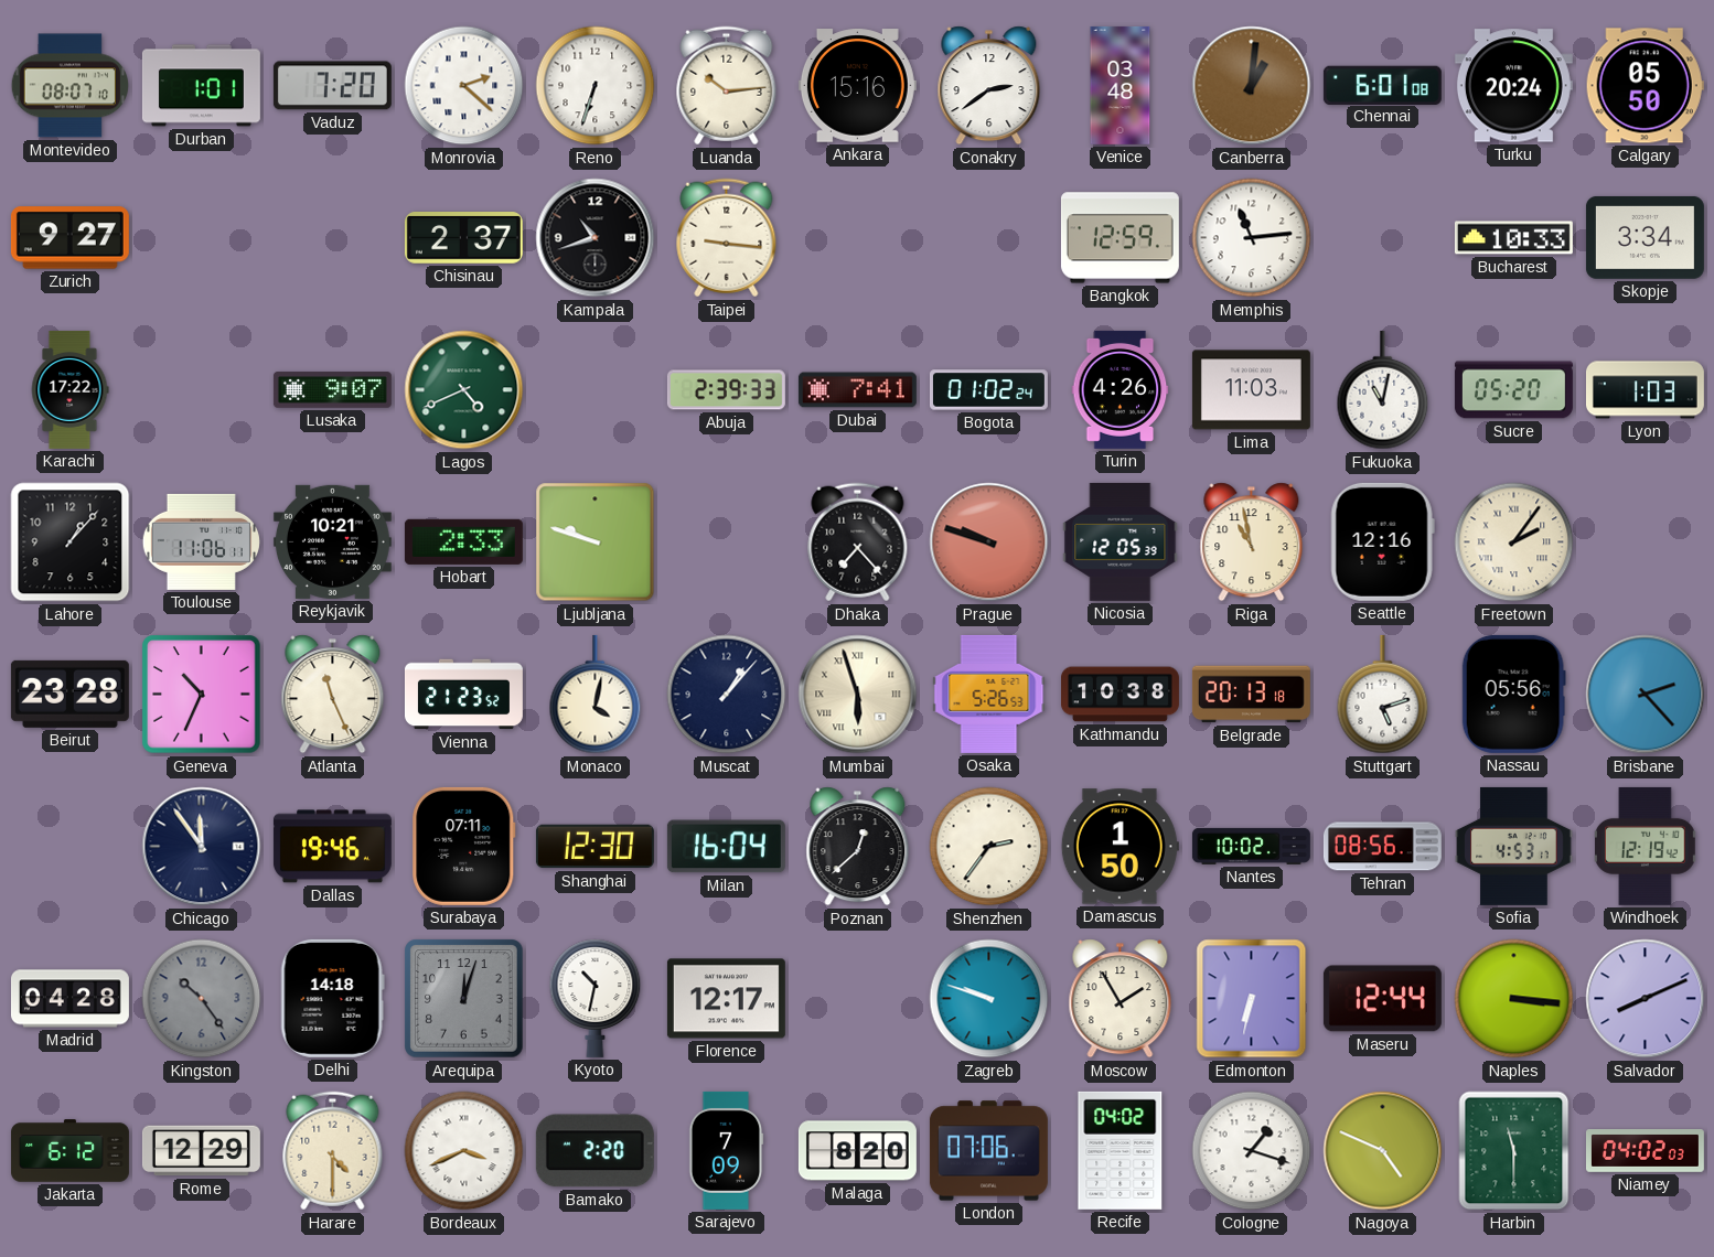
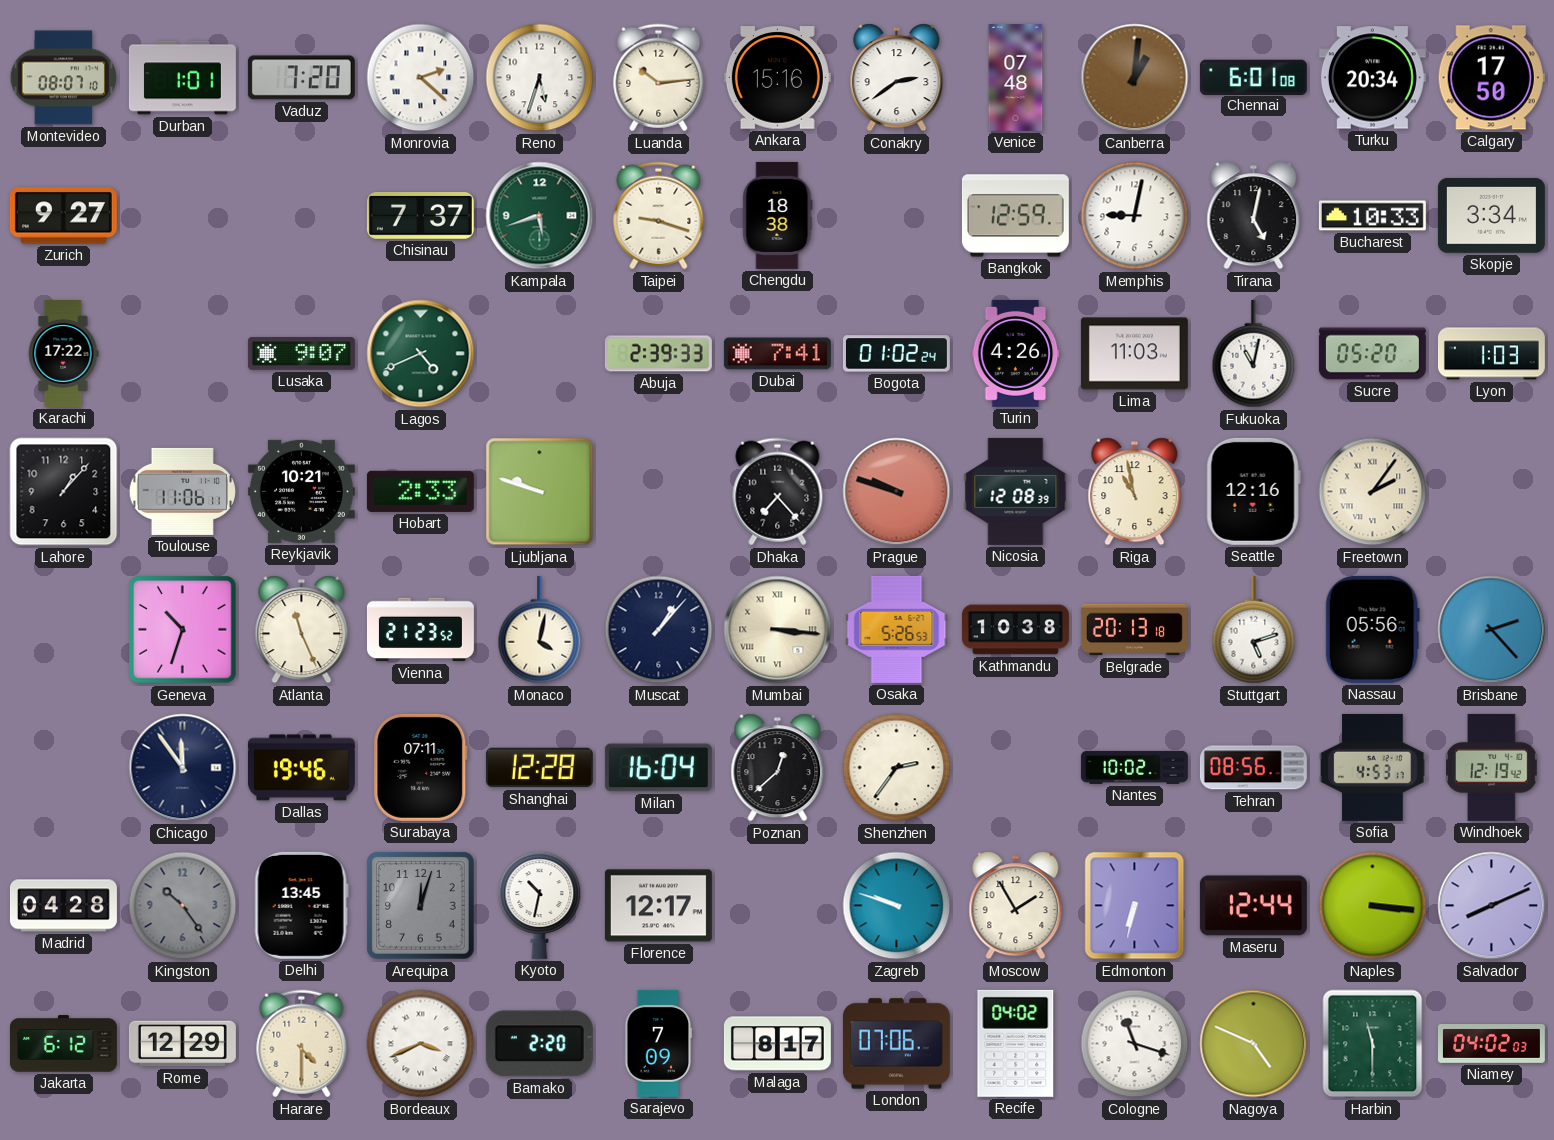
Reno: 6:33 -> 5:33
Venice: 03:48 -> 07:48
Turku: 20:24 -> 20:34
Calgary: 05:50 -> 17:50
Chisinau: 2:37 -> 7:37
Kampala: 10:42 -> 5:42
Kampala dial: black -> green
Taipei: 9:16 -> 9:18
Chengdu: none -> 18:38
Memphis: 11:14 -> 9:02
Tirana: none -> 5:02
Nicosia: 12:05 -> 12:08
Beirut: 23:28 -> none
Geneva: 10:34 -> 10:33
Mumbai: 5:57 -> 3:16
Shanghai: 12:30 -> 12:28
Damascus: 1:50 -> none
Delhi: 14:18 -> 13:45
Malaga: 8:20 -> 8:17
Cologne: 1:18 -> 11:18
